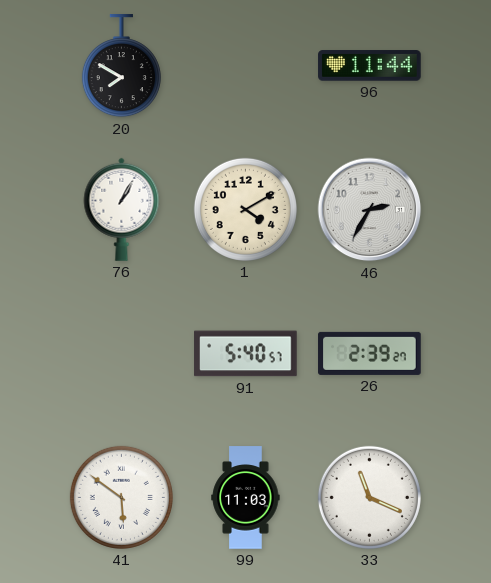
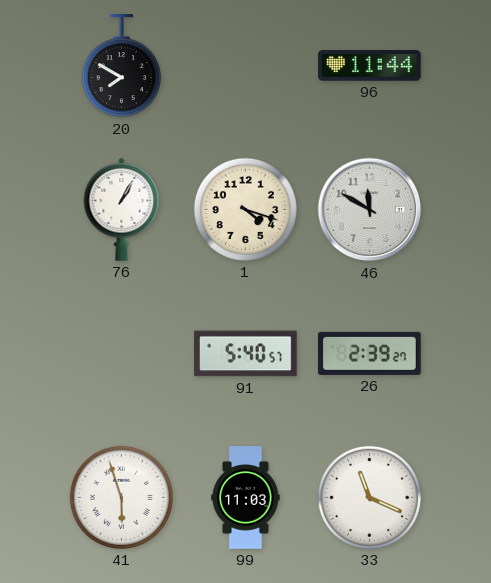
1: 4:10 -> 4:18
46: 2:35 -> 11:50
41: 5:51 -> 5:57
